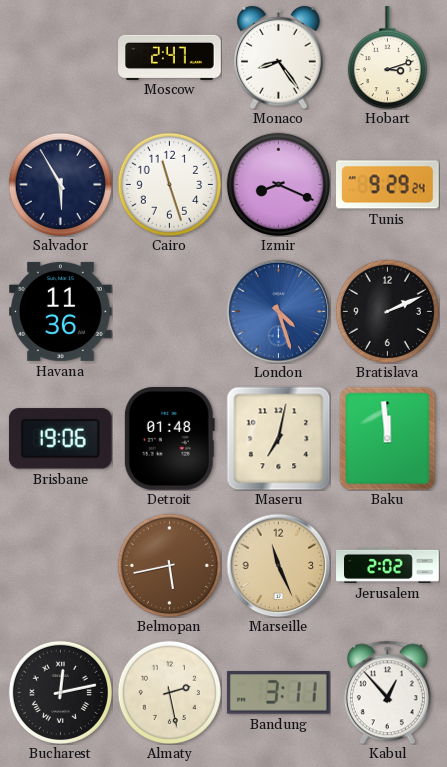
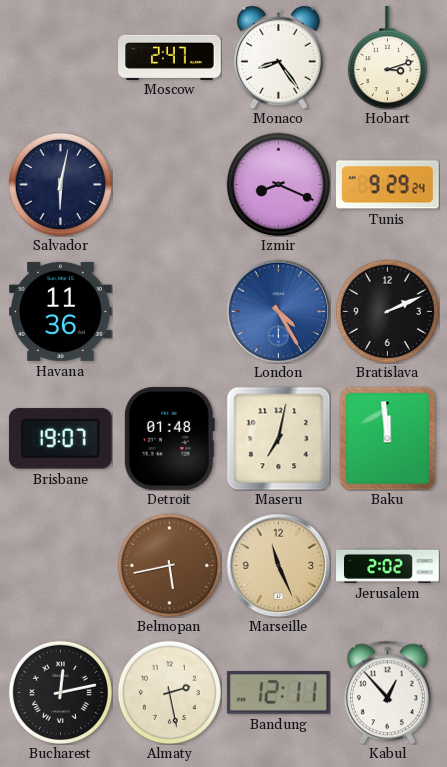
Salvador: 5:55 -> 6:02
Cairo: 11:27 -> none
London: 4:27 -> 4:25
Brisbane: 19:06 -> 19:07
Bandung: 3:11 -> 12:11
